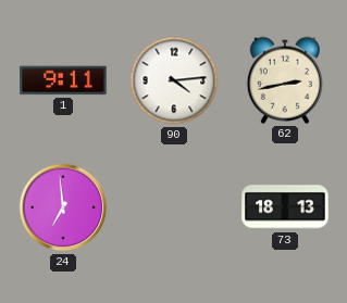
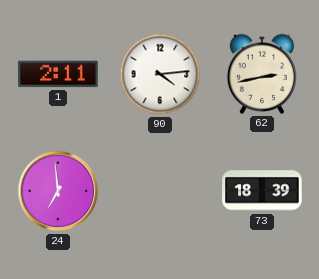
1: 9:11 -> 2:11
73: 18:13 -> 18:39
